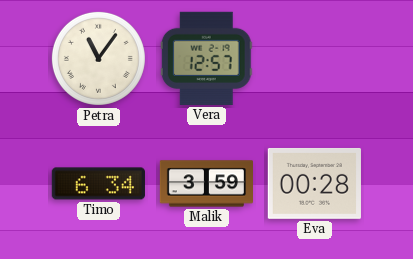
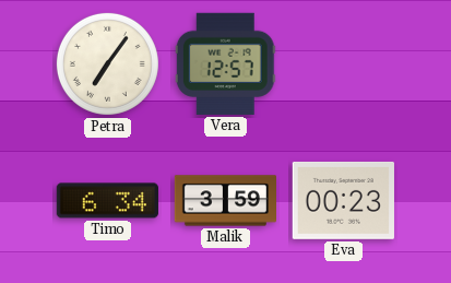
Petra: 11:06 -> 7:06
Eva: 00:28 -> 00:23
